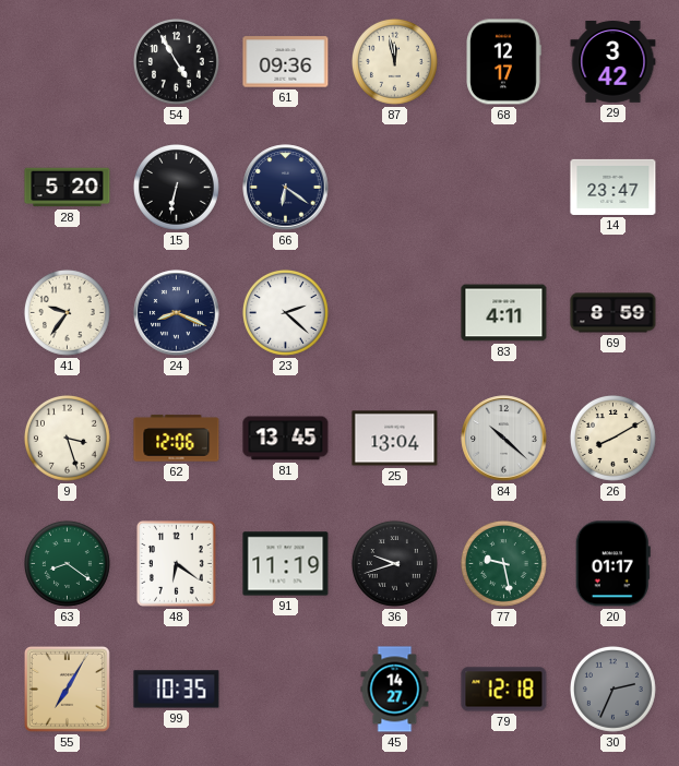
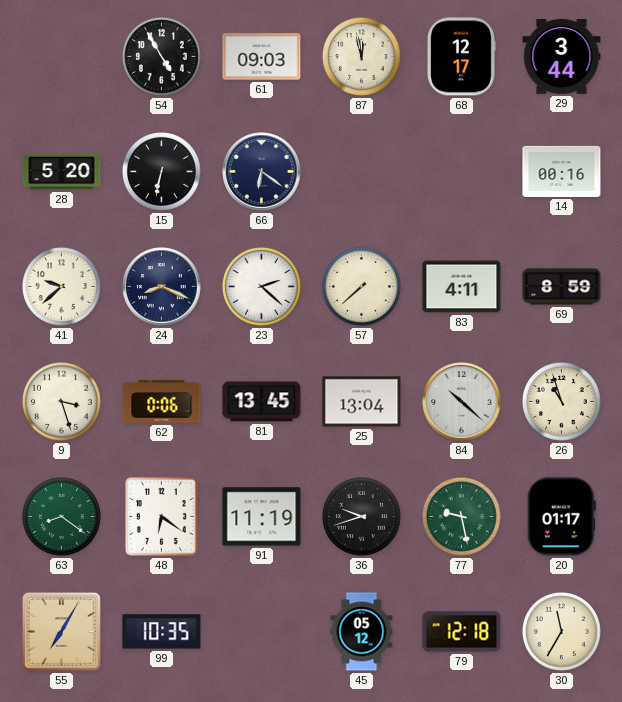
61: 09:36 -> 09:03
29: 3:42 -> 3:44
14: 23:47 -> 00:16
41: 9:36 -> 9:38
57: none -> 7:38
62: 12:06 -> 0:06
26: 8:10 -> 10:57
45: 14:27 -> 05:12
30: 2:34 -> 11:35
30 dial: grey -> cream
